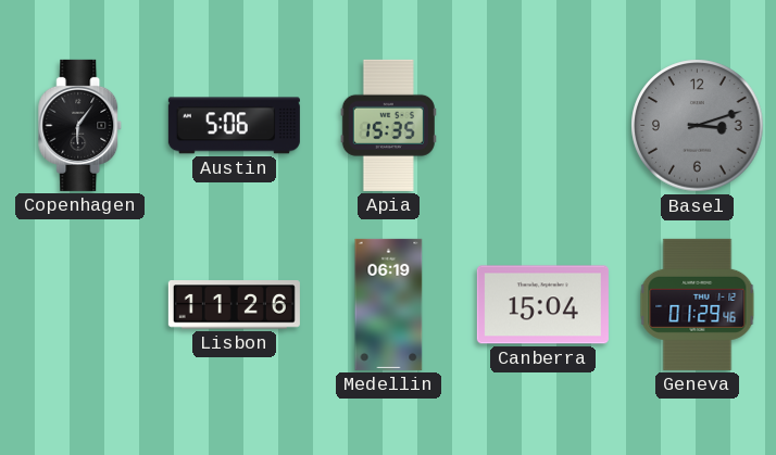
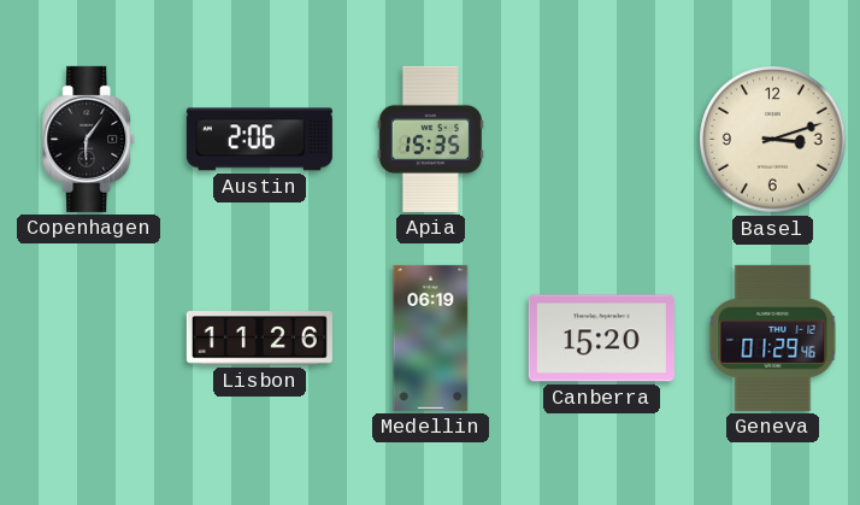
Austin: 5:06 -> 2:06
Basel dial: grey -> cream
Canberra: 15:04 -> 15:20
